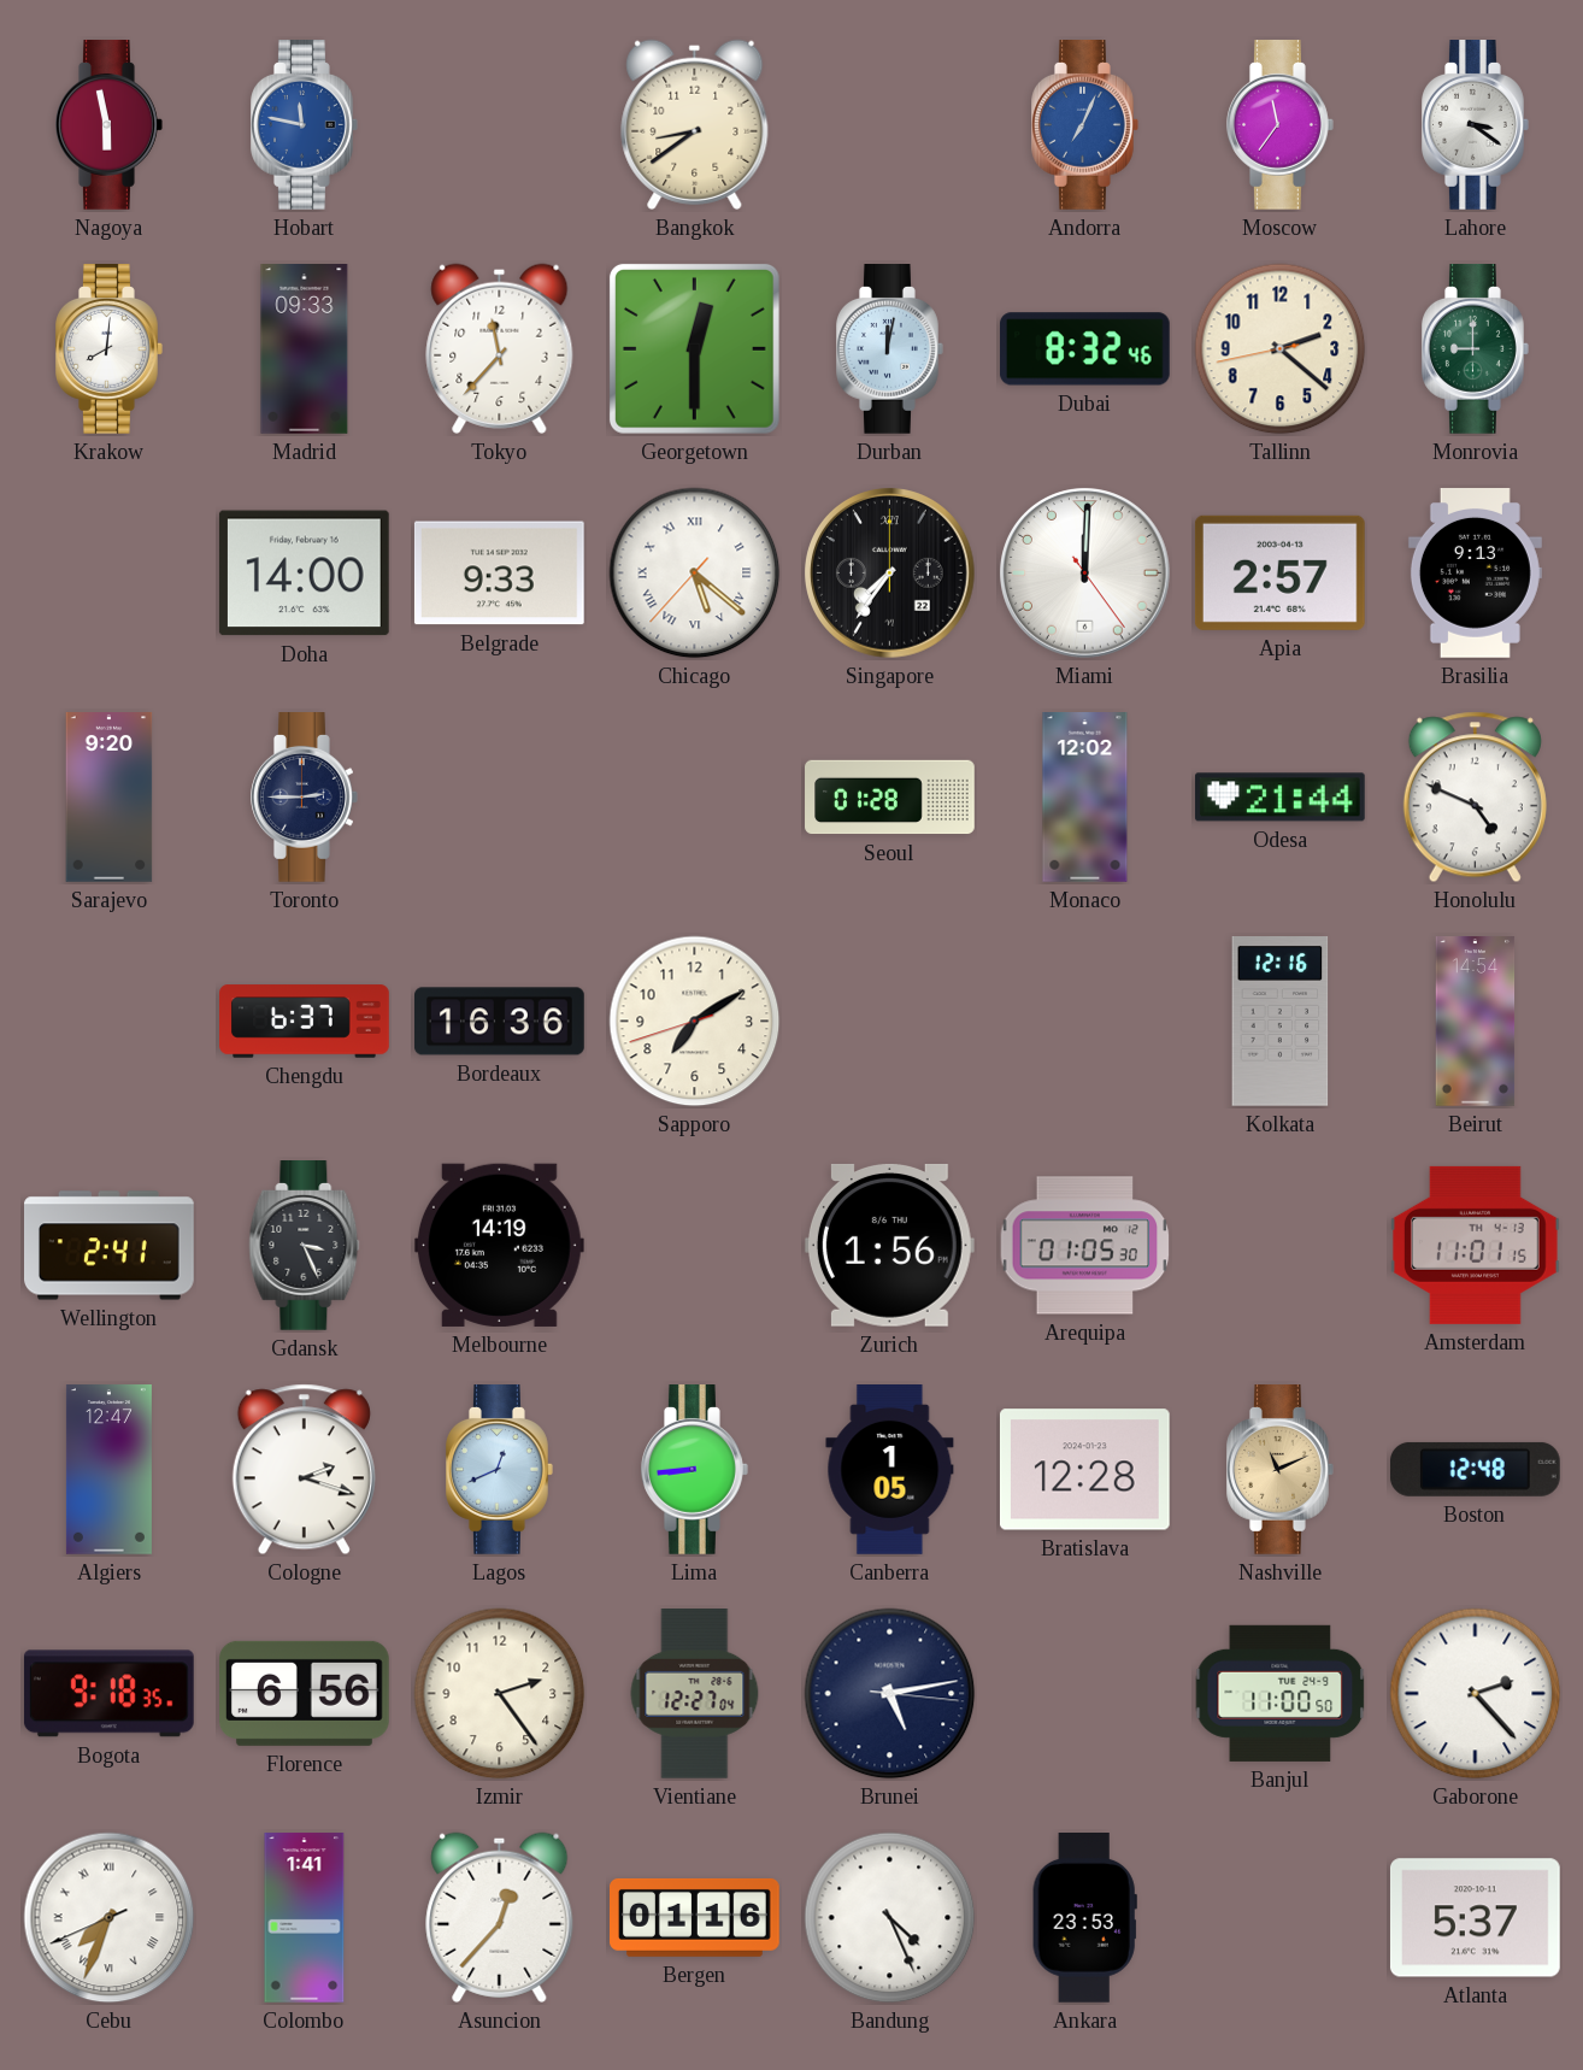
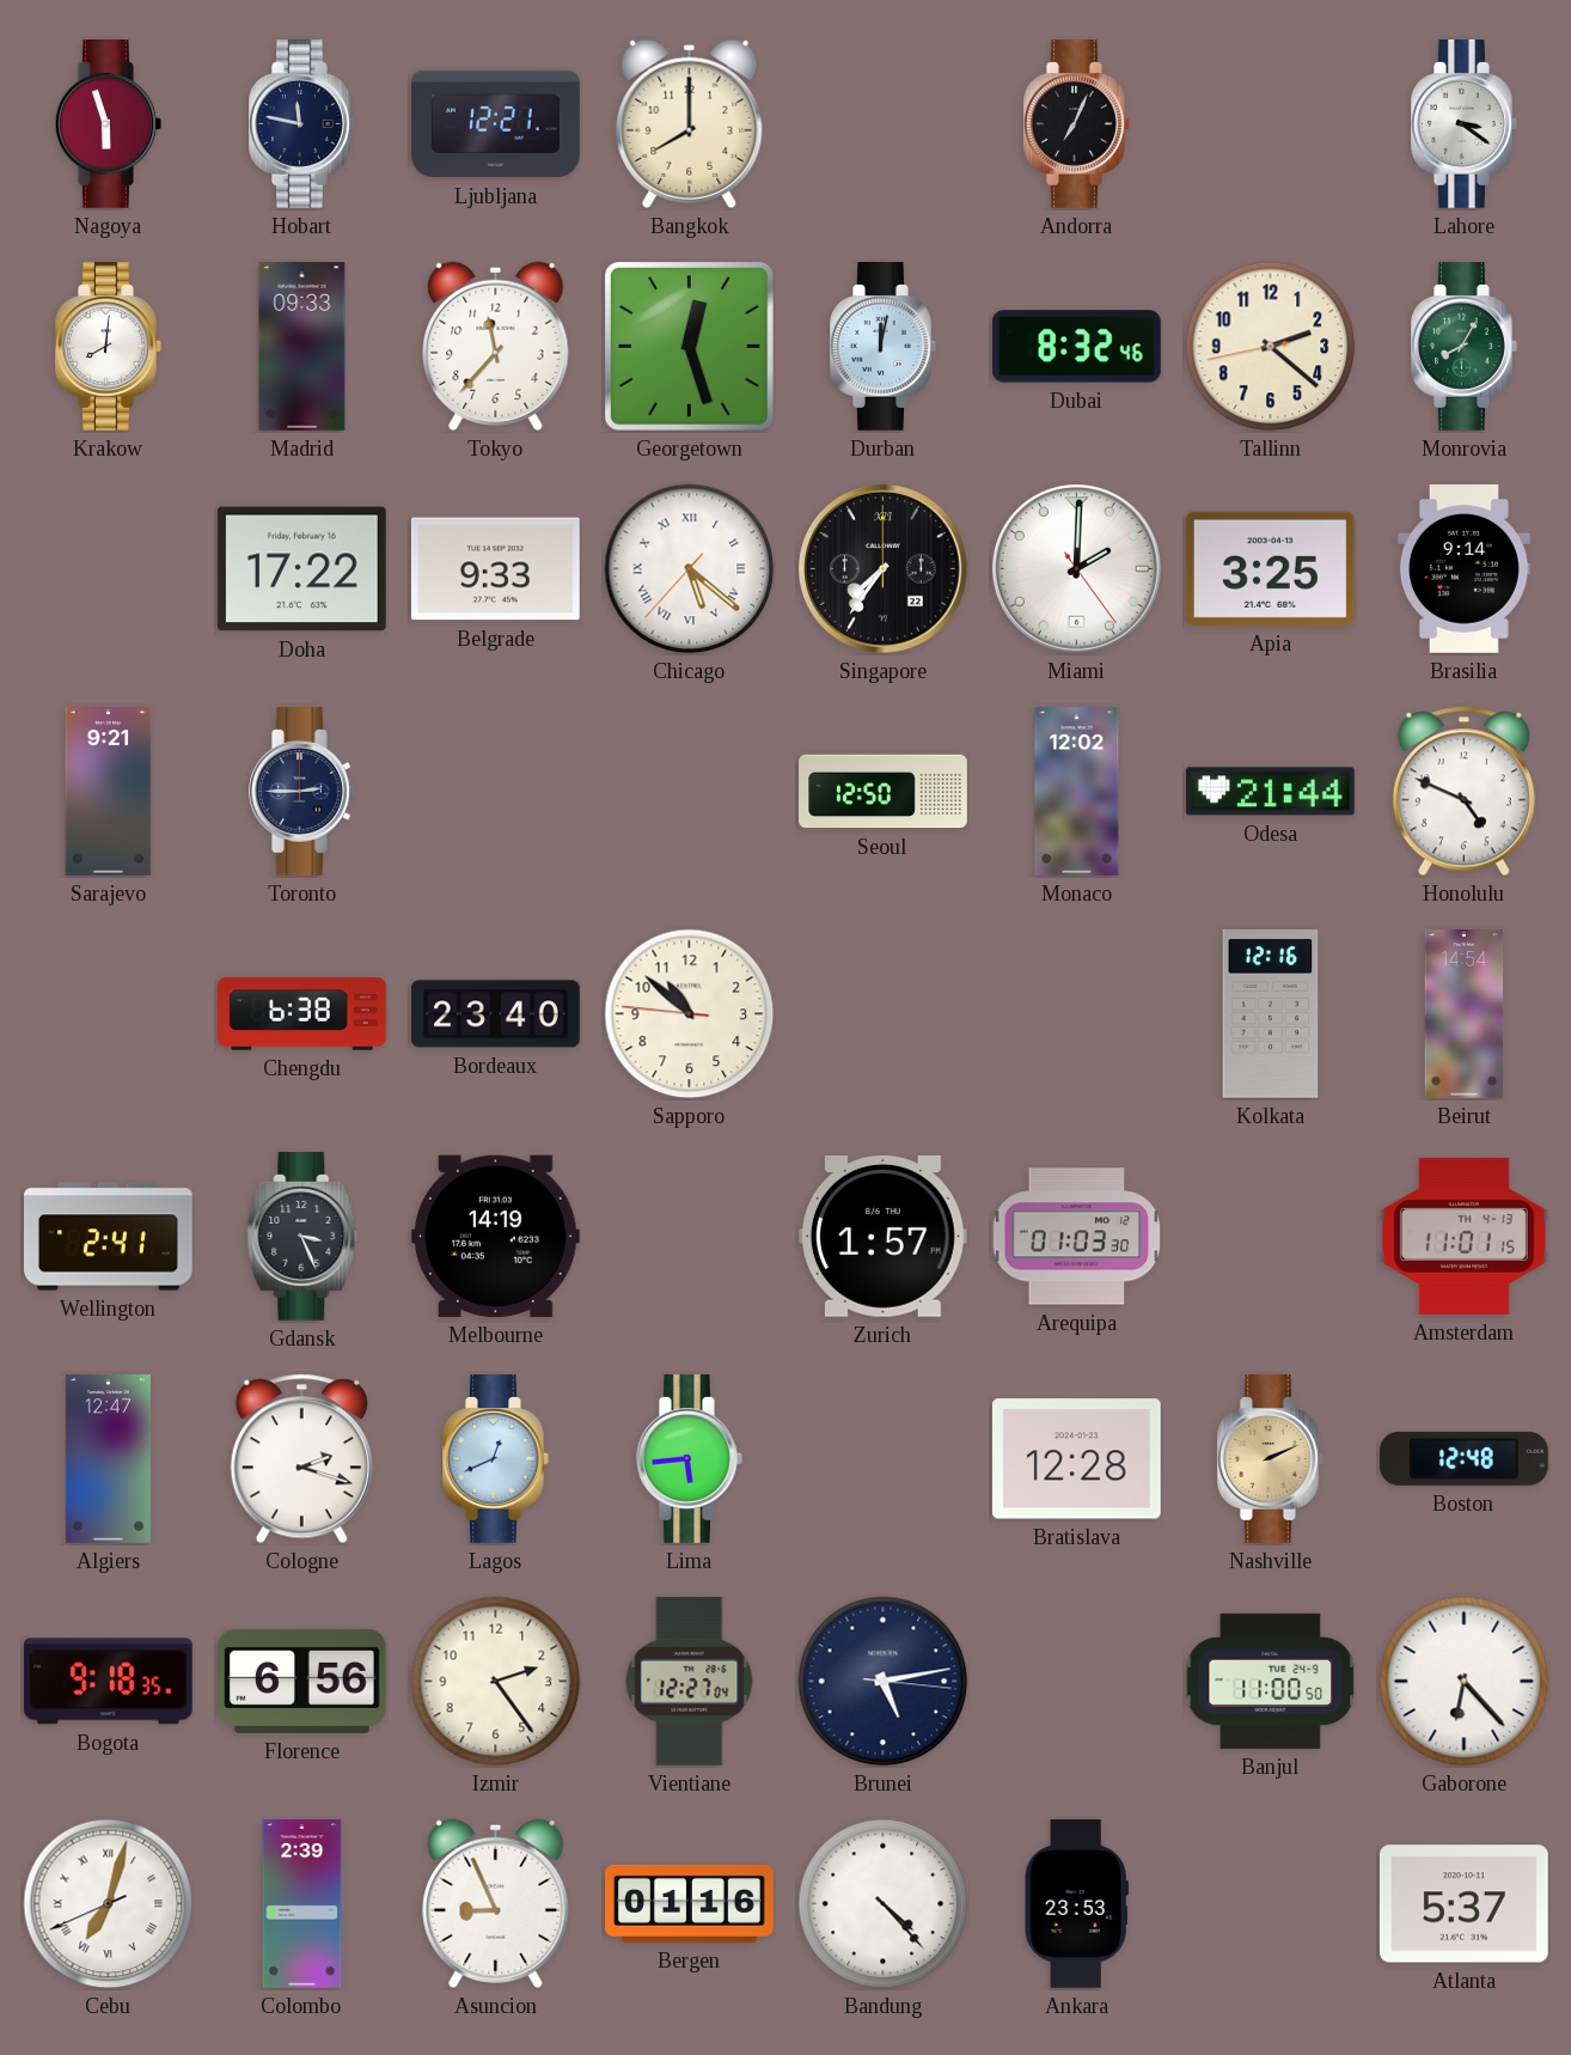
Nagoya: 5:58 -> 5:57
Hobart dial: blue -> navy
Ljubljana: none -> 12:21
Bangkok: 8:39 -> 8:00
Andorra dial: blue -> black
Moscow: 11:36 -> none
Georgetown: 12:30 -> 12:27
Monrovia: 9:00 -> 8:05
Doha: 14:00 -> 17:22
Miami: 12:00 -> 2:00
Apia: 2:57 -> 3:25
Brasilia: 9:13 -> 9:14
Sarajevo: 9:20 -> 9:21
Seoul: 01:28 -> 12:50
Chengdu: 6:37 -> 6:38
Bordeaux: 16:36 -> 23:40
Sapporo: 7:09 -> 10:51
Zurich: 1:56 -> 1:57
Arequipa: 01:05 -> 01:03
Lima: 8:44 -> 5:44
Canberra: 1:05 -> none
Nashville: 11:11 -> 2:11
Gaborone: 2:23 -> 6:23
Cebu: 7:33 -> 7:02
Colombo: 1:41 -> 2:39
Asuncion: 12:37 -> 8:56
Bandung: 4:26 -> 4:23
